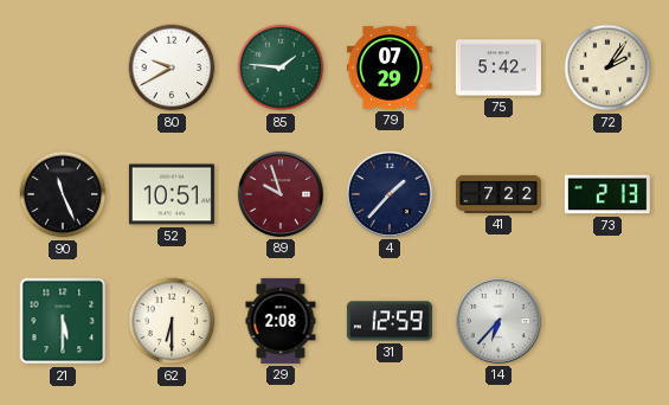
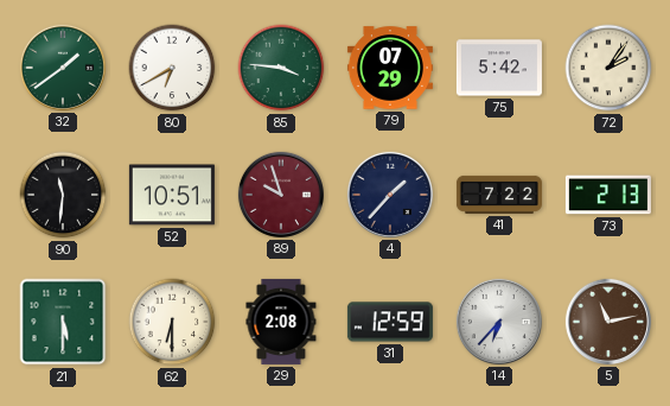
32: none -> 1:39
80: 9:40 -> 6:40
85: 1:46 -> 3:46
90: 11:26 -> 11:31
5: none -> 11:13
